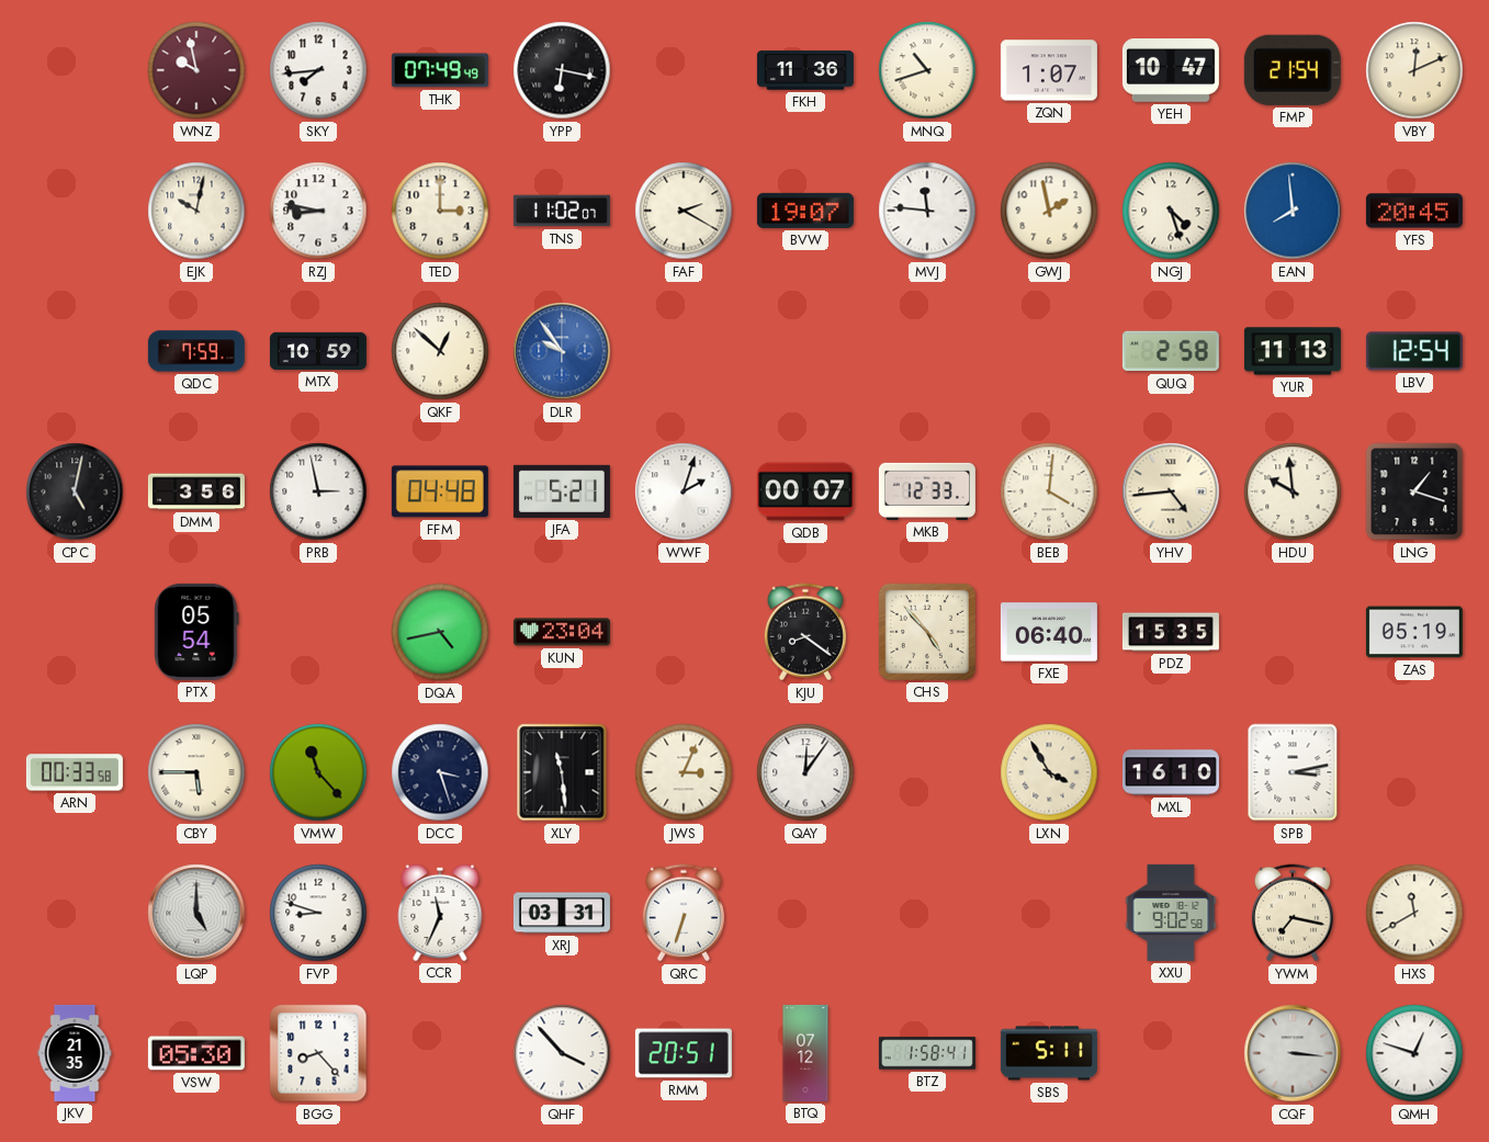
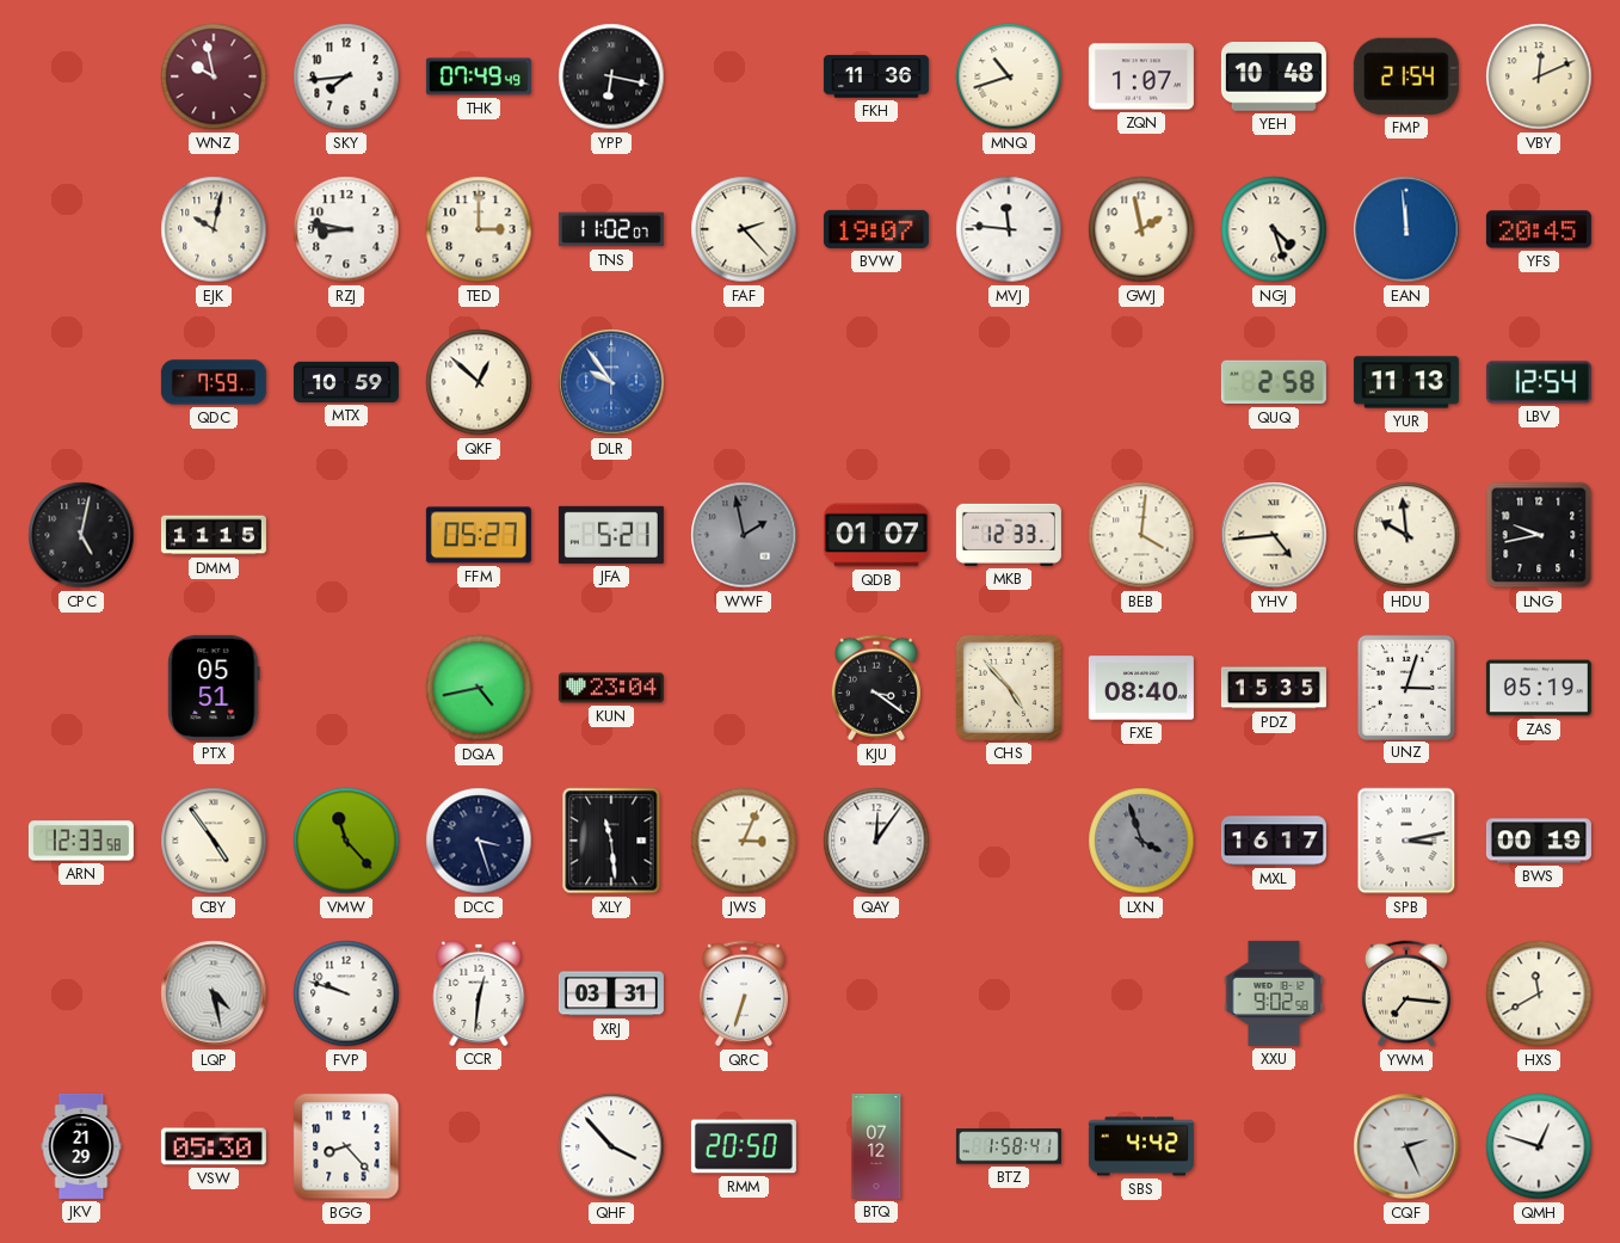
YEH: 10:47 -> 10:48
FAF: 2:20 -> 2:23
EAN: 7:59 -> 11:59
DMM: 3:56 -> 11:15
PRB: 2:58 -> none
FFM: 04:48 -> 05:27
WWF: 2:03 -> 1:58
WWF dial: white -> grey
QDB: 00:07 -> 01:07
LNG: 1:18 -> 9:43
PTX: 05:54 -> 05:51
KJU: 8:21 -> 3:21
FXE: 06:40 -> 08:40
UNZ: none -> 3:03
ARN: 00:33 -> 12:33
CBY: 5:45 -> 4:54
LXN: 3:55 -> 3:57
LXN dial: cream -> grey
MXL: 16:10 -> 16:17
BWS: none -> 00:19
LQP: 5:00 -> 4:28
FVP: 8:48 -> 9:48
CCR: 11:34 -> 12:31
YWM: 7:17 -> 7:16
JKV: 21:35 -> 21:29
RMM: 20:51 -> 20:50
SBS: 5:11 -> 4:42
CQF: 3:16 -> 2:26
